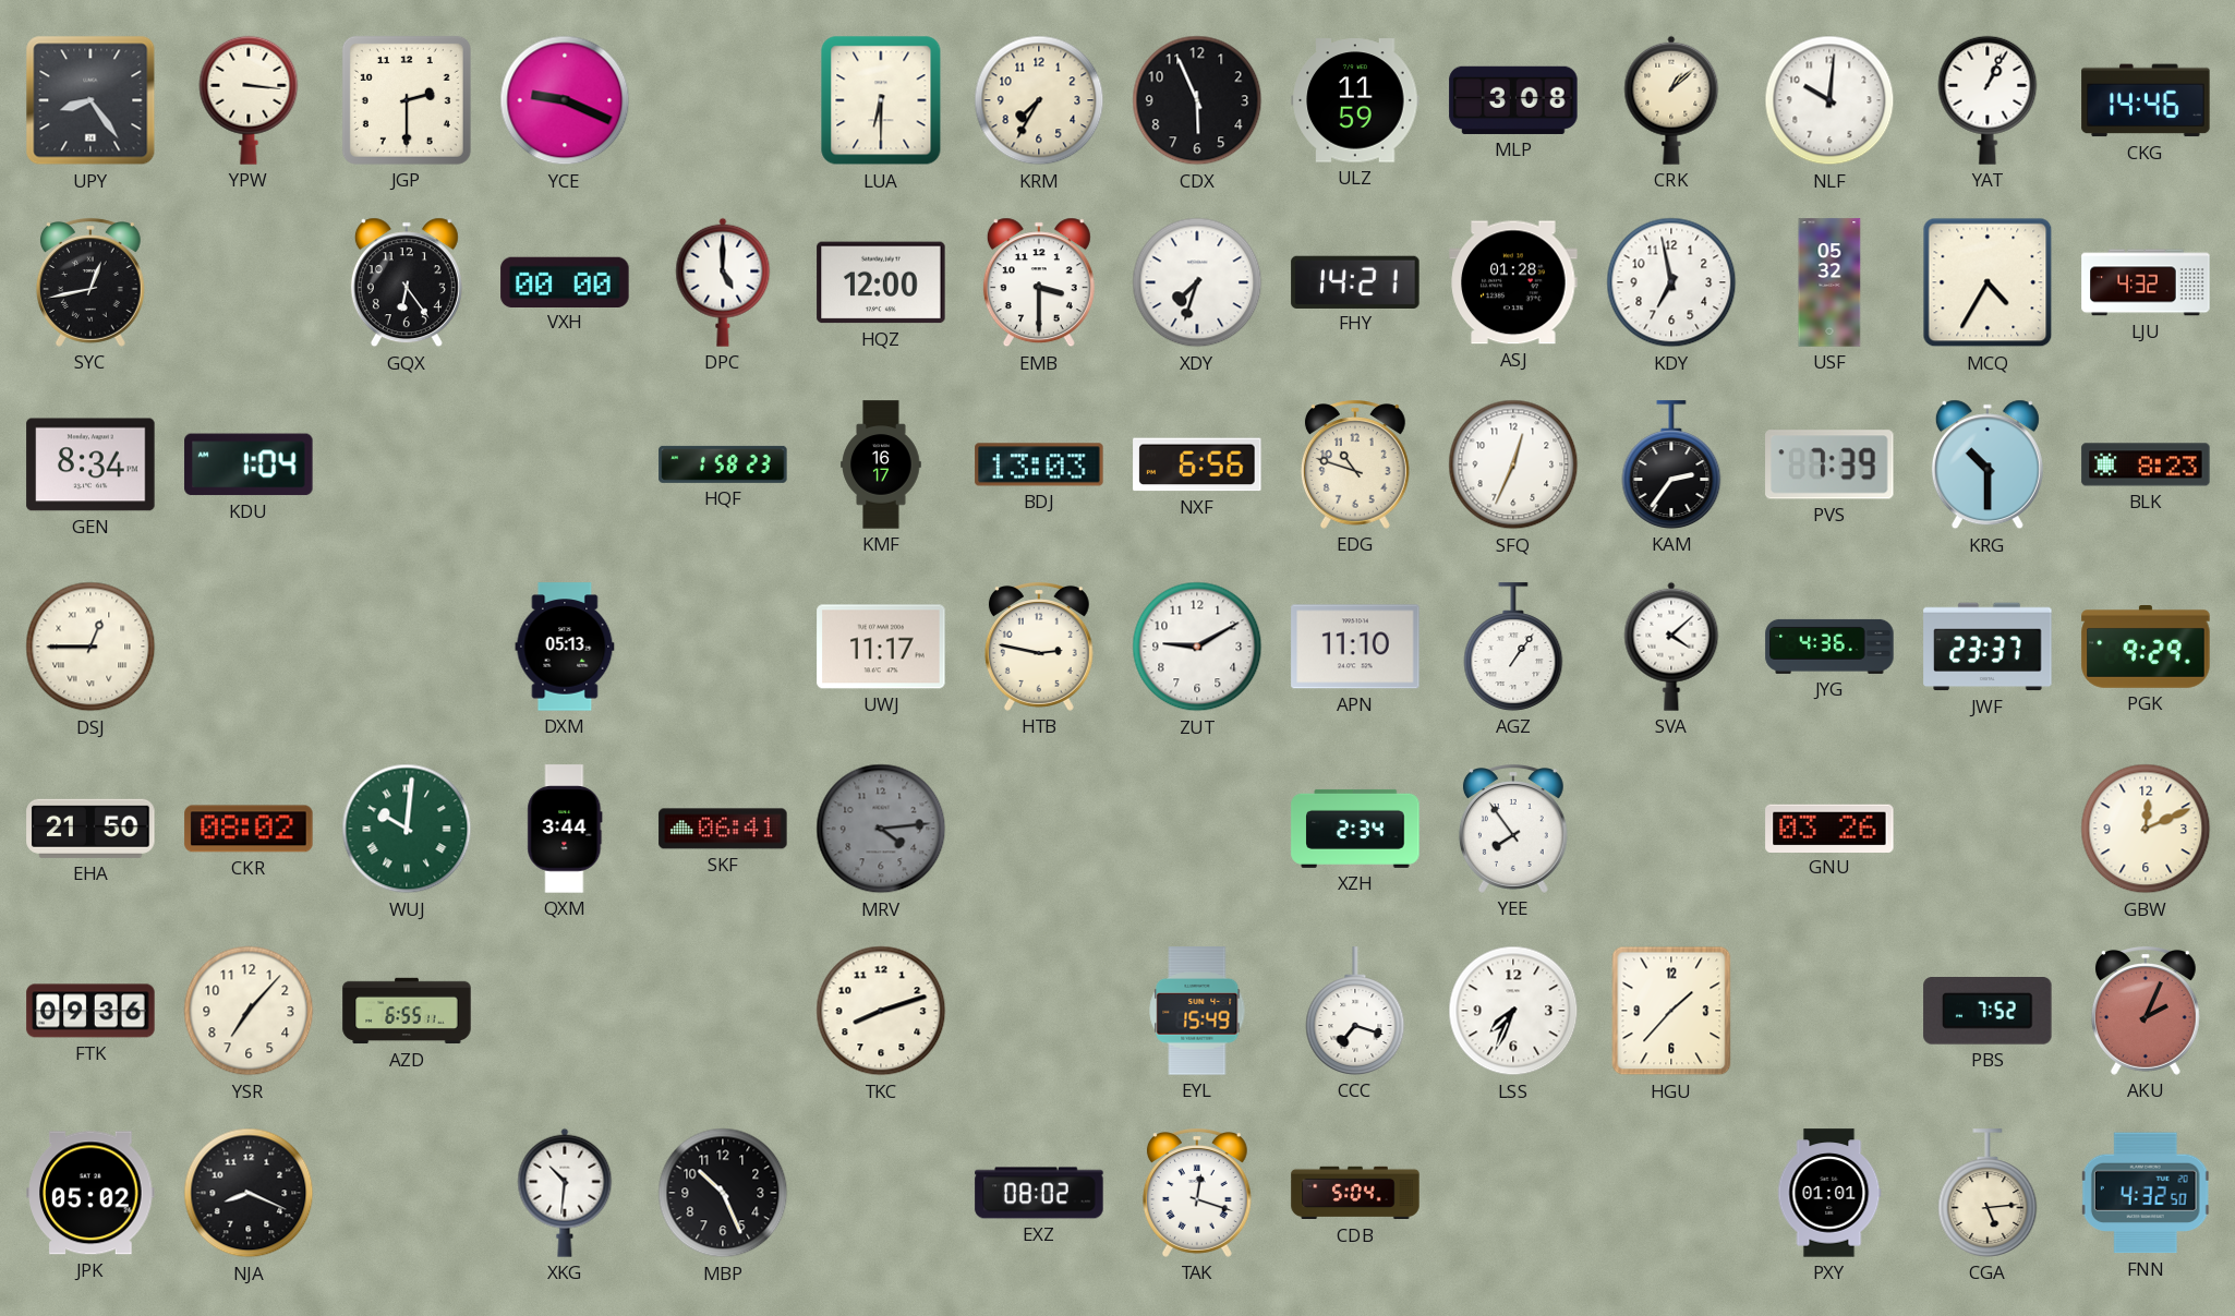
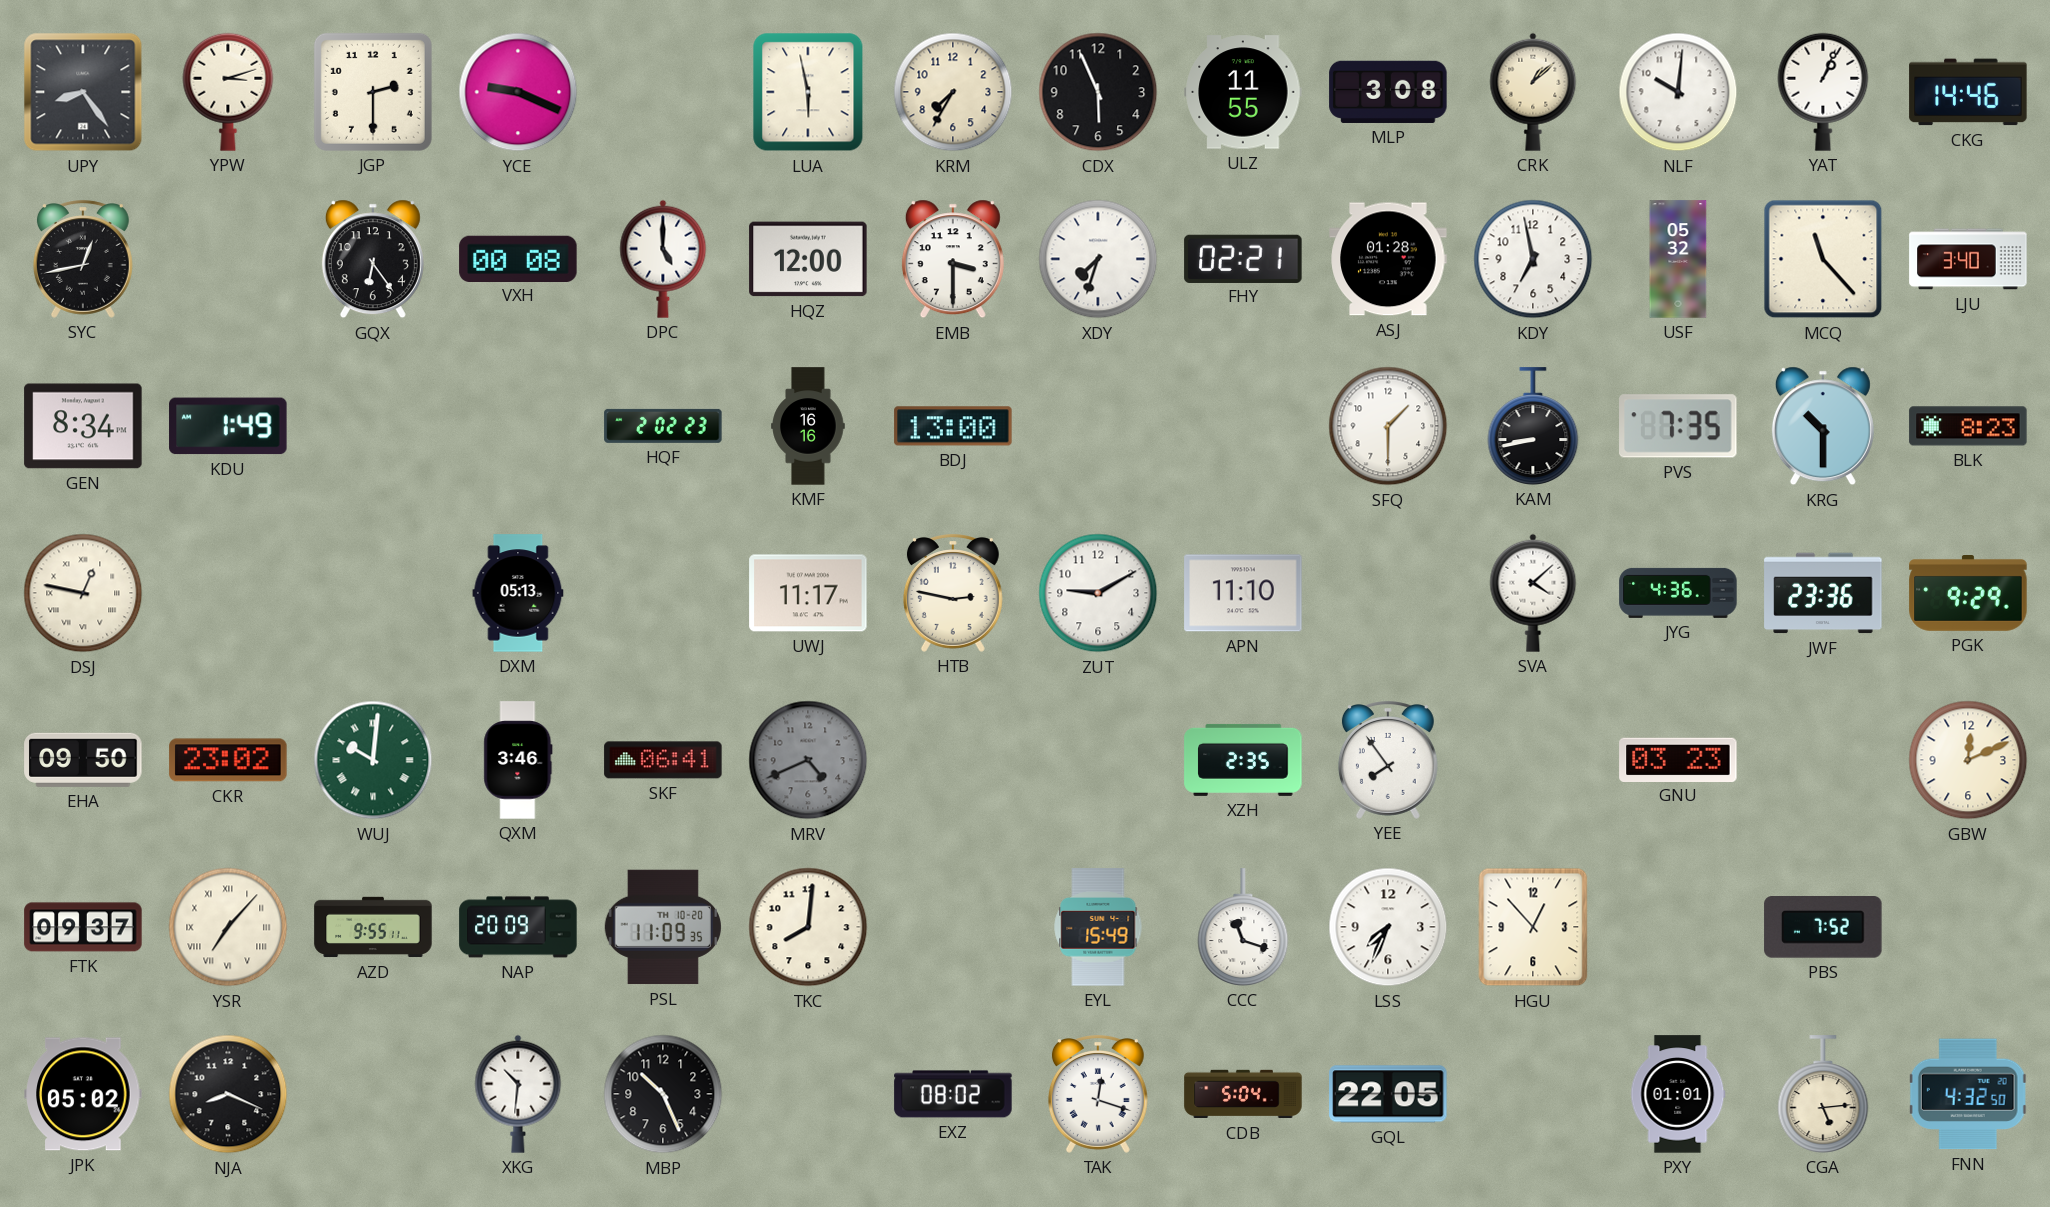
YPW: 3:16 -> 3:12
LUA: 6:30 -> 5:58
ULZ: 11:59 -> 11:55
VXH: 00:00 -> 00:08
FHY: 14:21 -> 02:21
MCQ: 4:35 -> 11:23
LJU: 4:32 -> 3:40
KDU: 1:04 -> 1:49
HQF: 1:58 -> 2:02
KMF: 16:17 -> 16:16
BDJ: 13:03 -> 13:00
NXF: 6:56 -> none
EDG: 10:48 -> none
SFQ: 12:34 -> 1:30
KAM: 2:36 -> 8:43
PVS: 7:39 -> 7:35
DSJ: 12:45 -> 12:47
AGZ: 1:06 -> none
JWF: 23:37 -> 23:36
EHA: 21:50 -> 09:50
CKR: 08:02 -> 23:02
QXM: 3:44 -> 3:46
MRV: 4:14 -> 4:41
XZH: 2:34 -> 2:35
GNU: 03:26 -> 03:23
FTK: 09:36 -> 09:37
YSR numerals: Arabic -> Roman
AZD: 6:55 -> 9:55
NAP: none -> 20:09
PSL: none -> 11:09
TKC: 8:12 -> 8:01
CCC: 7:18 -> 11:18
HGU: 1:37 -> 12:53
AKU: 2:04 -> none
GQL: none -> 22:05
